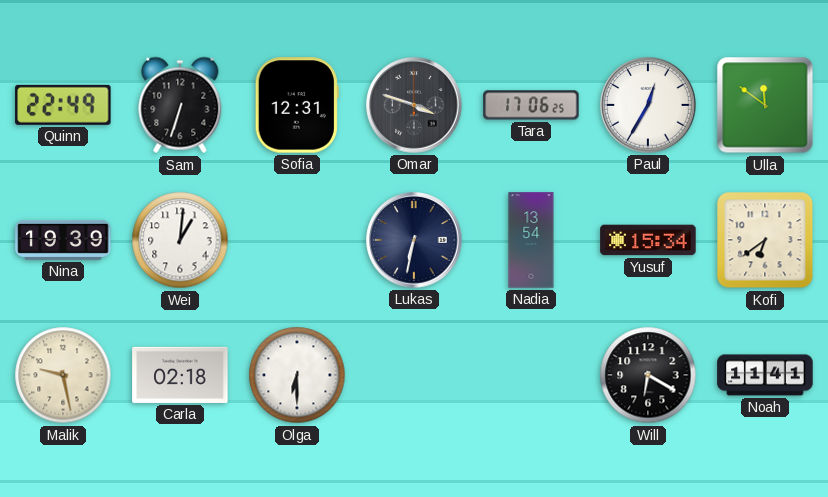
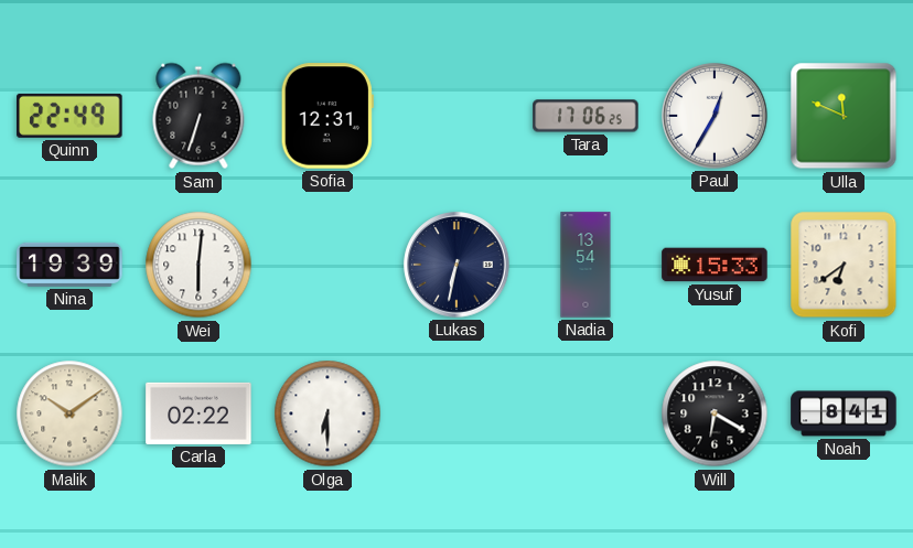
Omar: 3:48 -> none
Ulla: 11:51 -> 11:49
Wei: 1:01 -> 6:01
Yusuf: 15:34 -> 15:33
Malik: 9:28 -> 10:09
Carla: 02:18 -> 02:22
Noah: 11:41 -> 8:41
